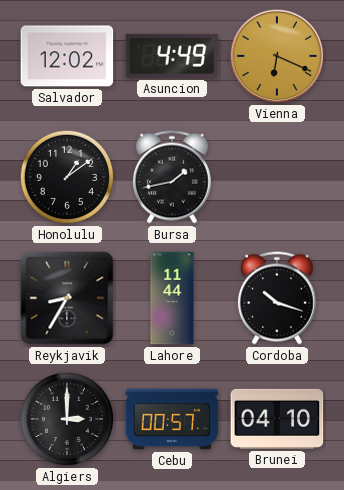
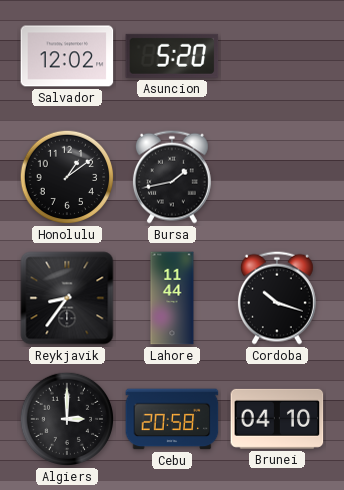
Asuncion: 4:49 -> 5:20
Vienna: 6:19 -> none
Reykjavik: 8:35 -> 8:36
Cebu: 00:57 -> 20:58
